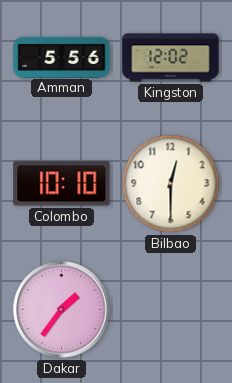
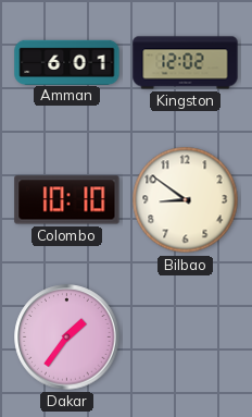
Amman: 5:56 -> 6:01
Bilbao: 12:30 -> 8:51
